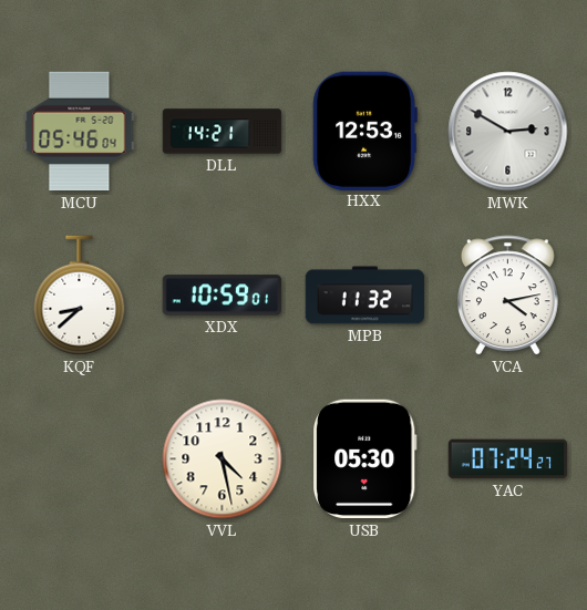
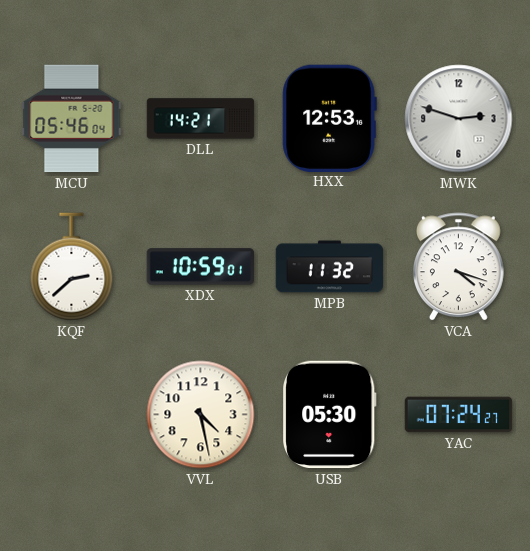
MWK: 2:50 -> 2:48
KQF: 8:38 -> 2:38
VCA: 4:13 -> 4:18
